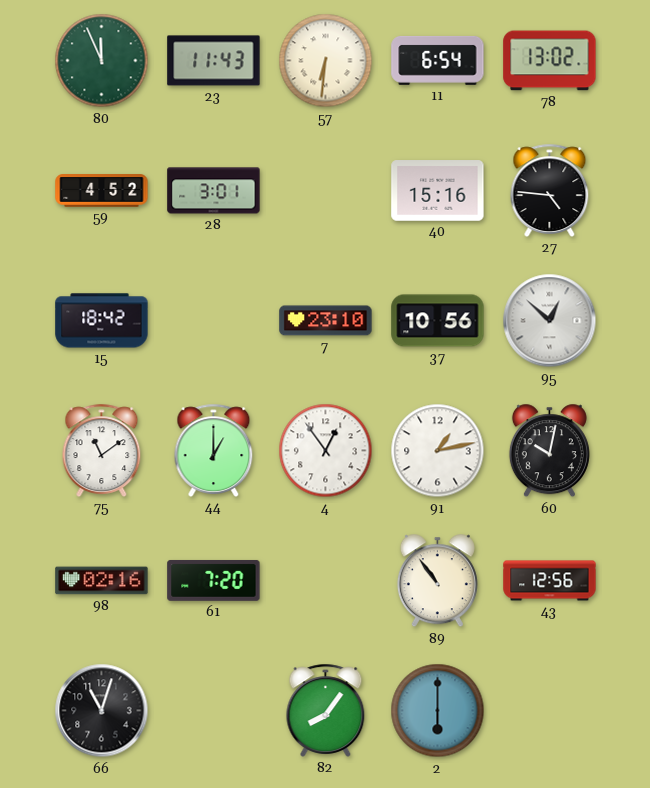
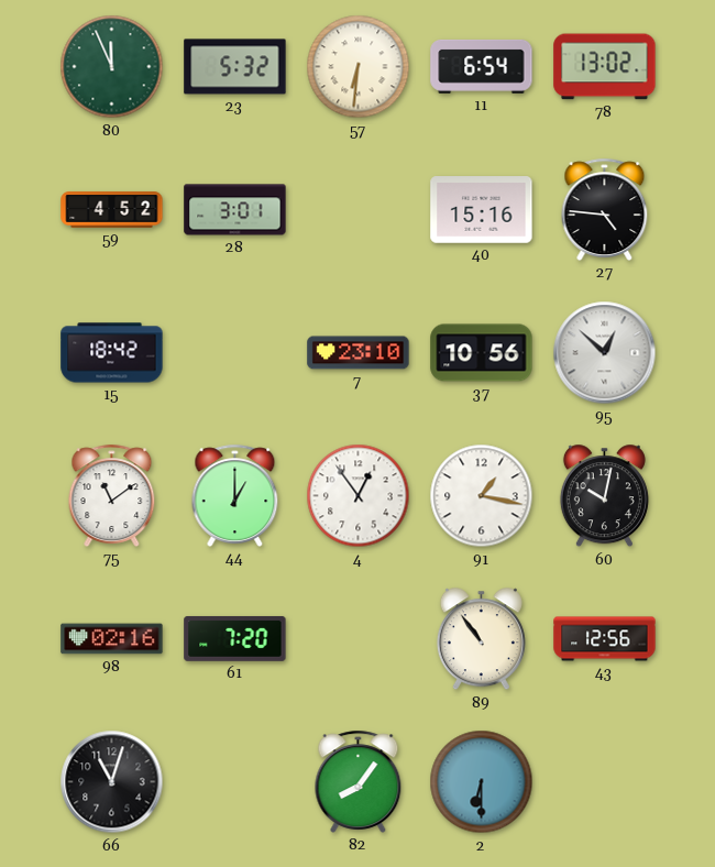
23: 11:43 -> 5:32
91: 1:13 -> 1:17
2: 6:00 -> 6:30
